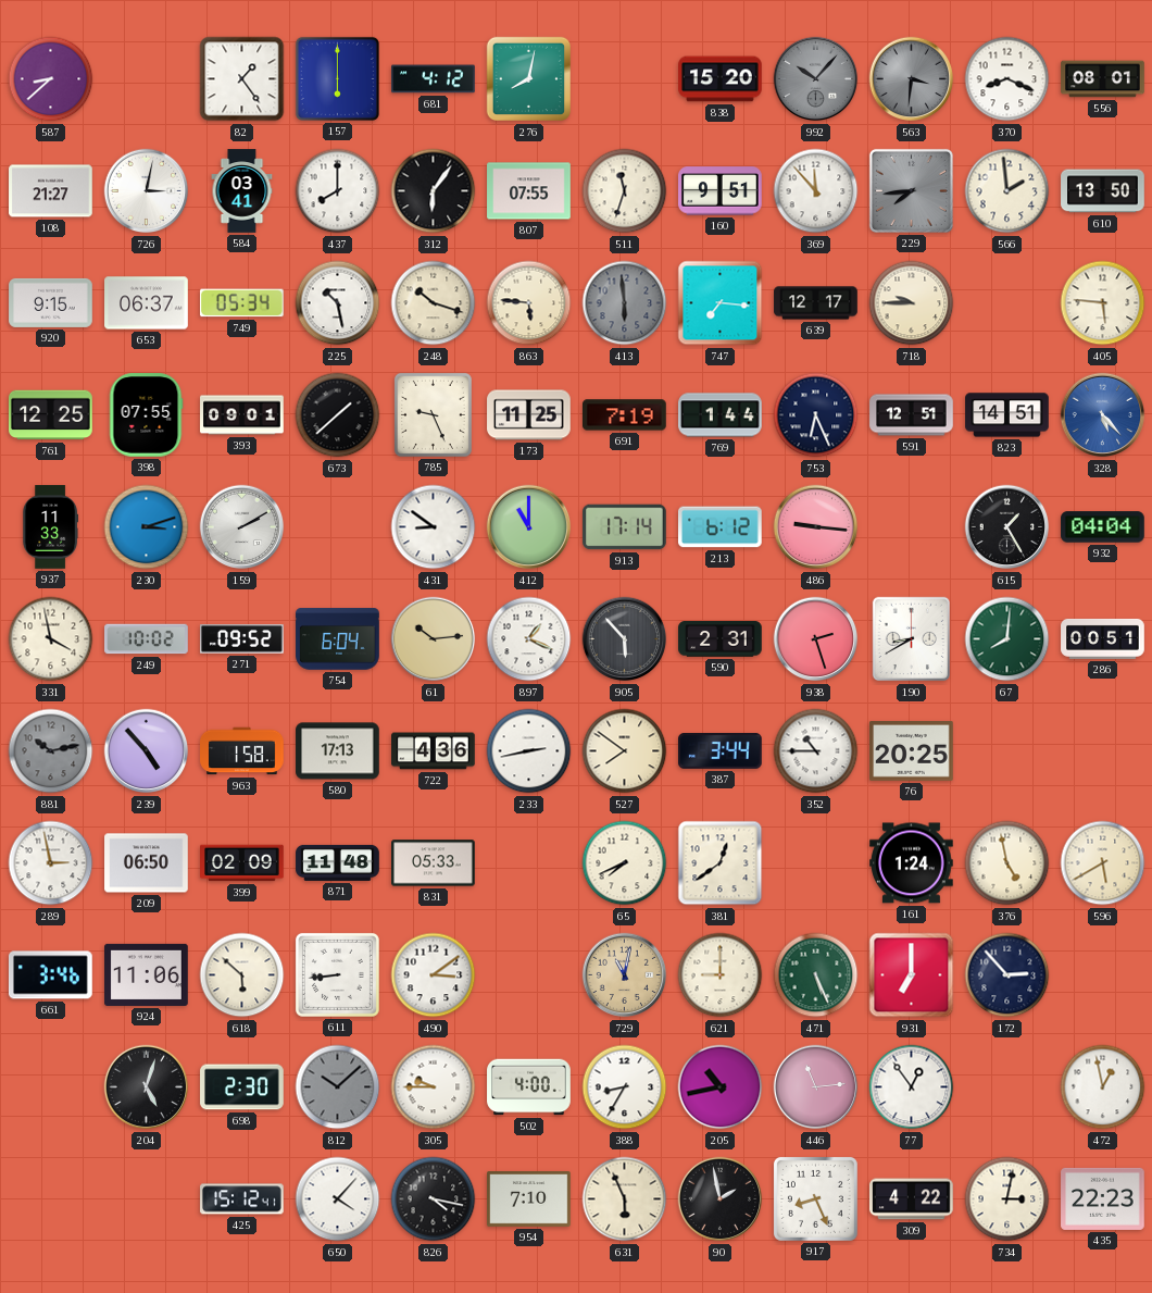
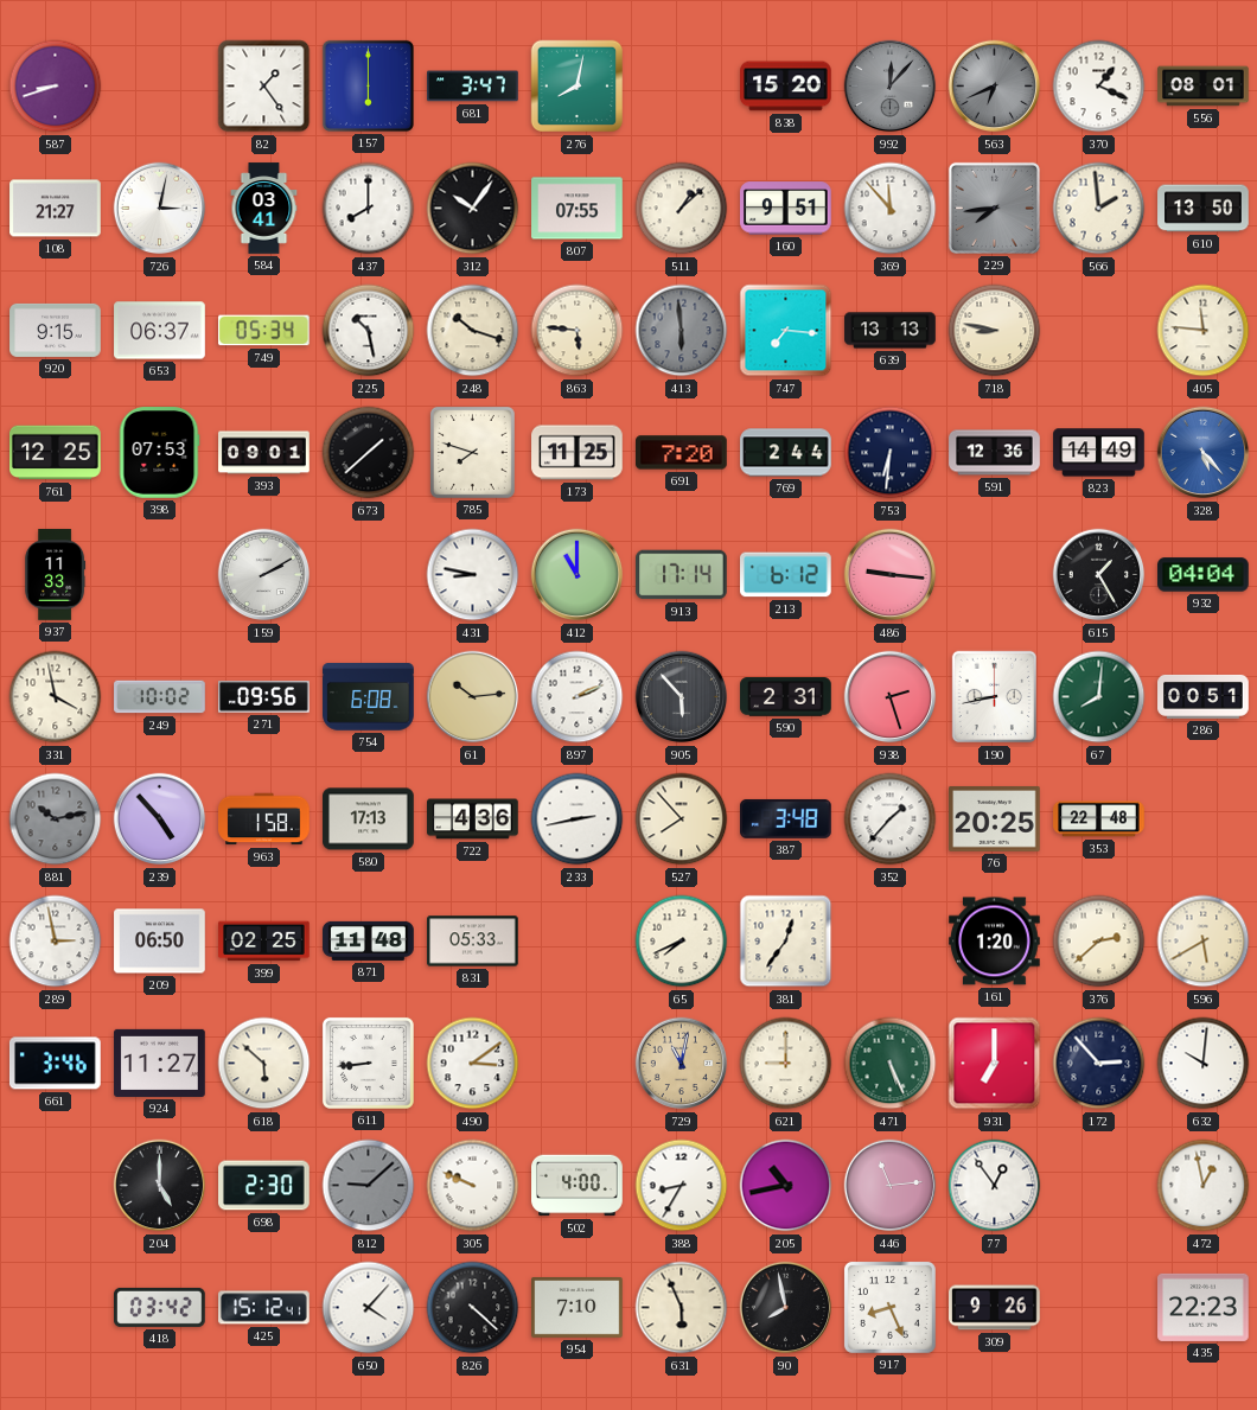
587: 8:38 -> 8:42
681: 4:12 -> 3:47
992: 10:07 -> 12:07
563: 3:31 -> 6:41
370: 8:19 -> 1:19
312: 6:06 -> 10:06
511: 11:33 -> 1:08
639: 12:17 -> 13:13
718: 9:45 -> 8:47
405: 5:46 -> 11:46
398: 07:55 -> 07:53
785: 9:26 -> 7:48
691: 7:19 -> 7:20
769: 1:44 -> 2:44
753: 6:26 -> 6:31
591: 12:51 -> 12:36
823: 14:51 -> 14:49
230: 3:12 -> none
431: 8:51 -> 8:47
271: 09:52 -> 09:56
754: 6:04 -> 6:08
897: 1:19 -> 2:11
190: 8:40 -> 8:43
527: 7:51 -> 7:53
387: 3:44 -> 3:48
352: 10:45 -> 1:37
353: none -> 22:48
399: 02:09 -> 02:25
381: 12:39 -> 12:36
161: 1:24 -> 1:20
376: 4:58 -> 2:38
924: 11:06 -> 11:27
632: none -> 10:01
204: 5:03 -> 5:00
812: 10:08 -> 9:08
305: 9:45 -> 9:49
418: none -> 03:42
826: 4:17 -> 4:22
90: 1:58 -> 7:58
309: 4:22 -> 9:26
734: 3:02 -> none
